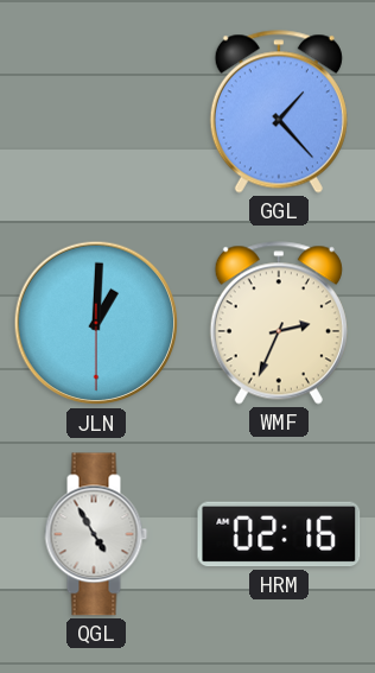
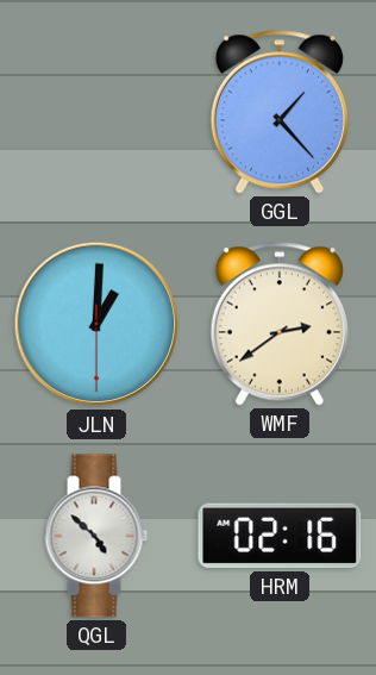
WMF: 2:34 -> 2:39
QGL: 4:55 -> 4:52
